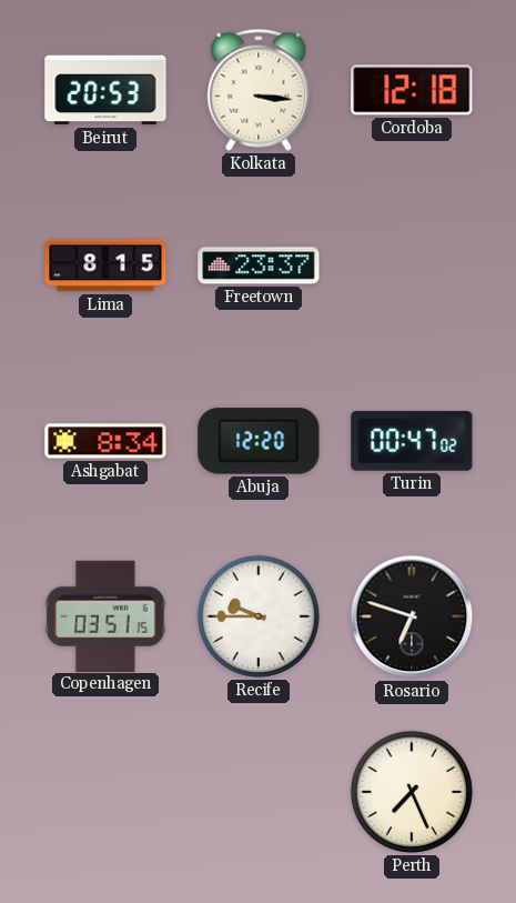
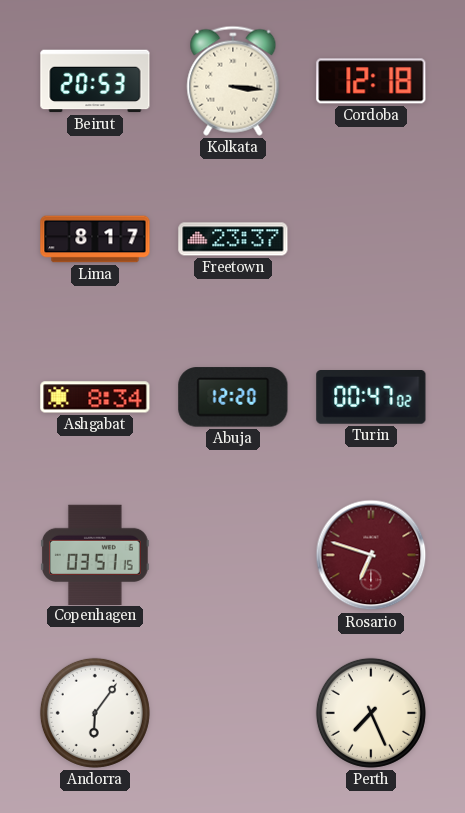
Lima: 8:15 -> 8:17
Recife: 9:45 -> none
Rosario dial: black -> burgundy
Andorra: none -> 6:06
